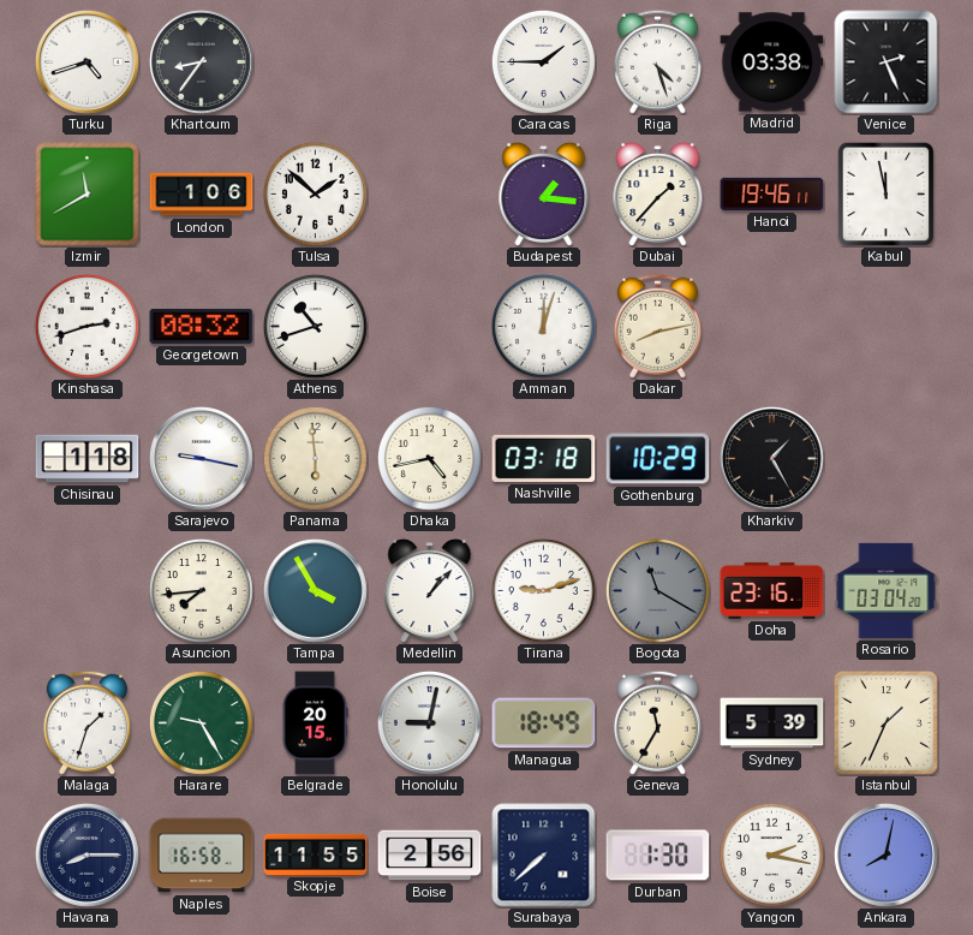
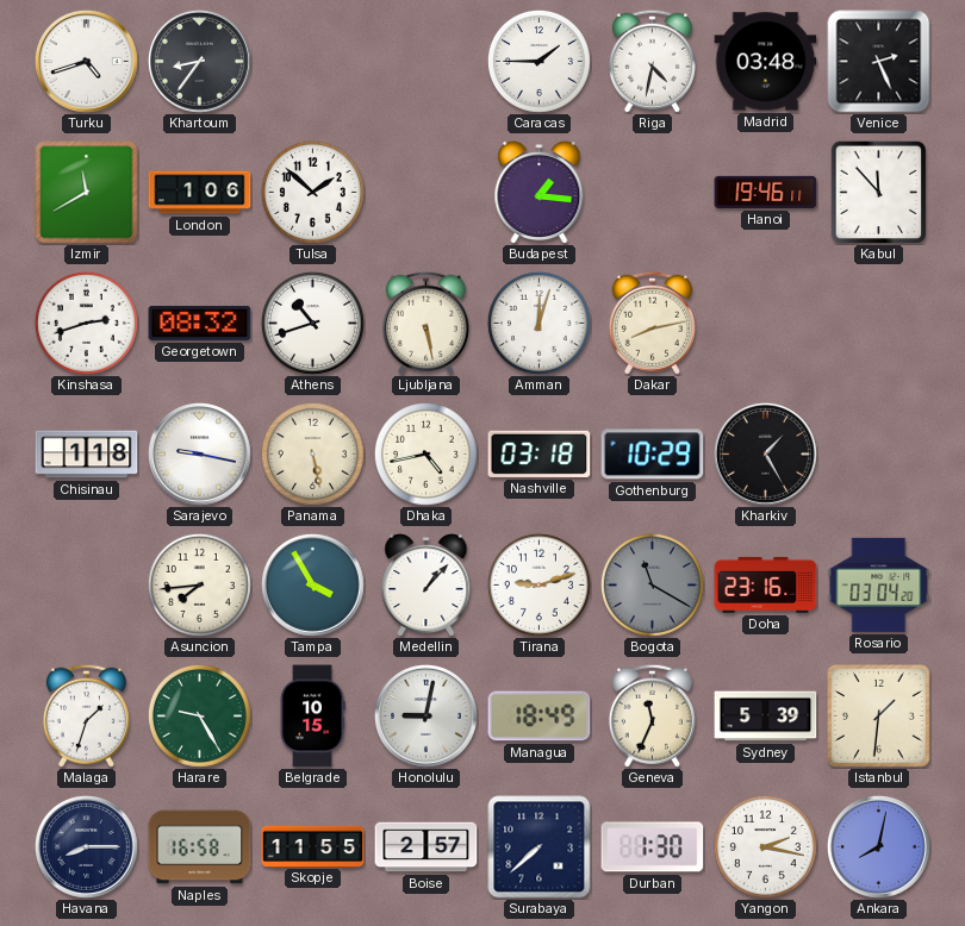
Riga: 4:27 -> 4:32
Madrid: 03:38 -> 03:48
Dubai: 1:37 -> none
Kabul: 11:58 -> 11:53
Ljubljana: none -> 5:28
Panama: 5:59 -> 5:28
Belgrade: 20:15 -> 10:15
Geneva: 11:35 -> 11:34
Istanbul: 1:34 -> 1:31
Boise: 2:56 -> 2:57
